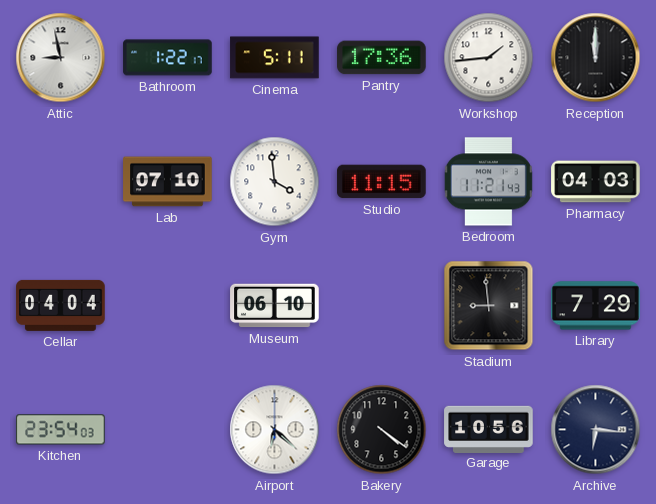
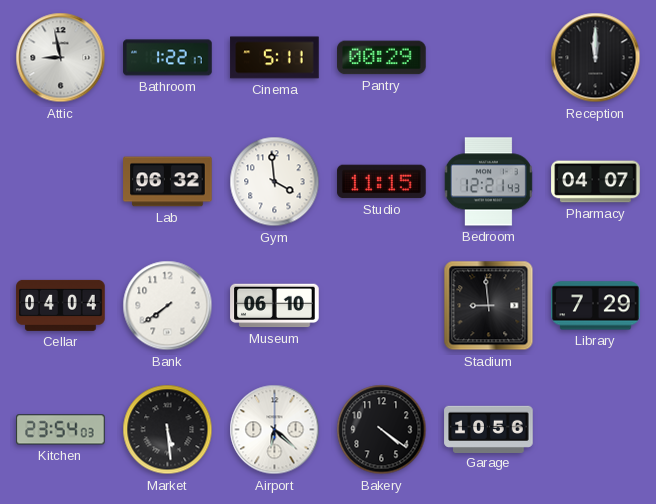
Pantry: 17:36 -> 00:29
Workshop: 1:44 -> none
Lab: 07:10 -> 06:32
Bedroom: 11:21 -> 12:21
Pharmacy: 04:03 -> 04:07
Bank: none -> 7:39
Market: none -> 5:29
Archive: 6:16 -> none
